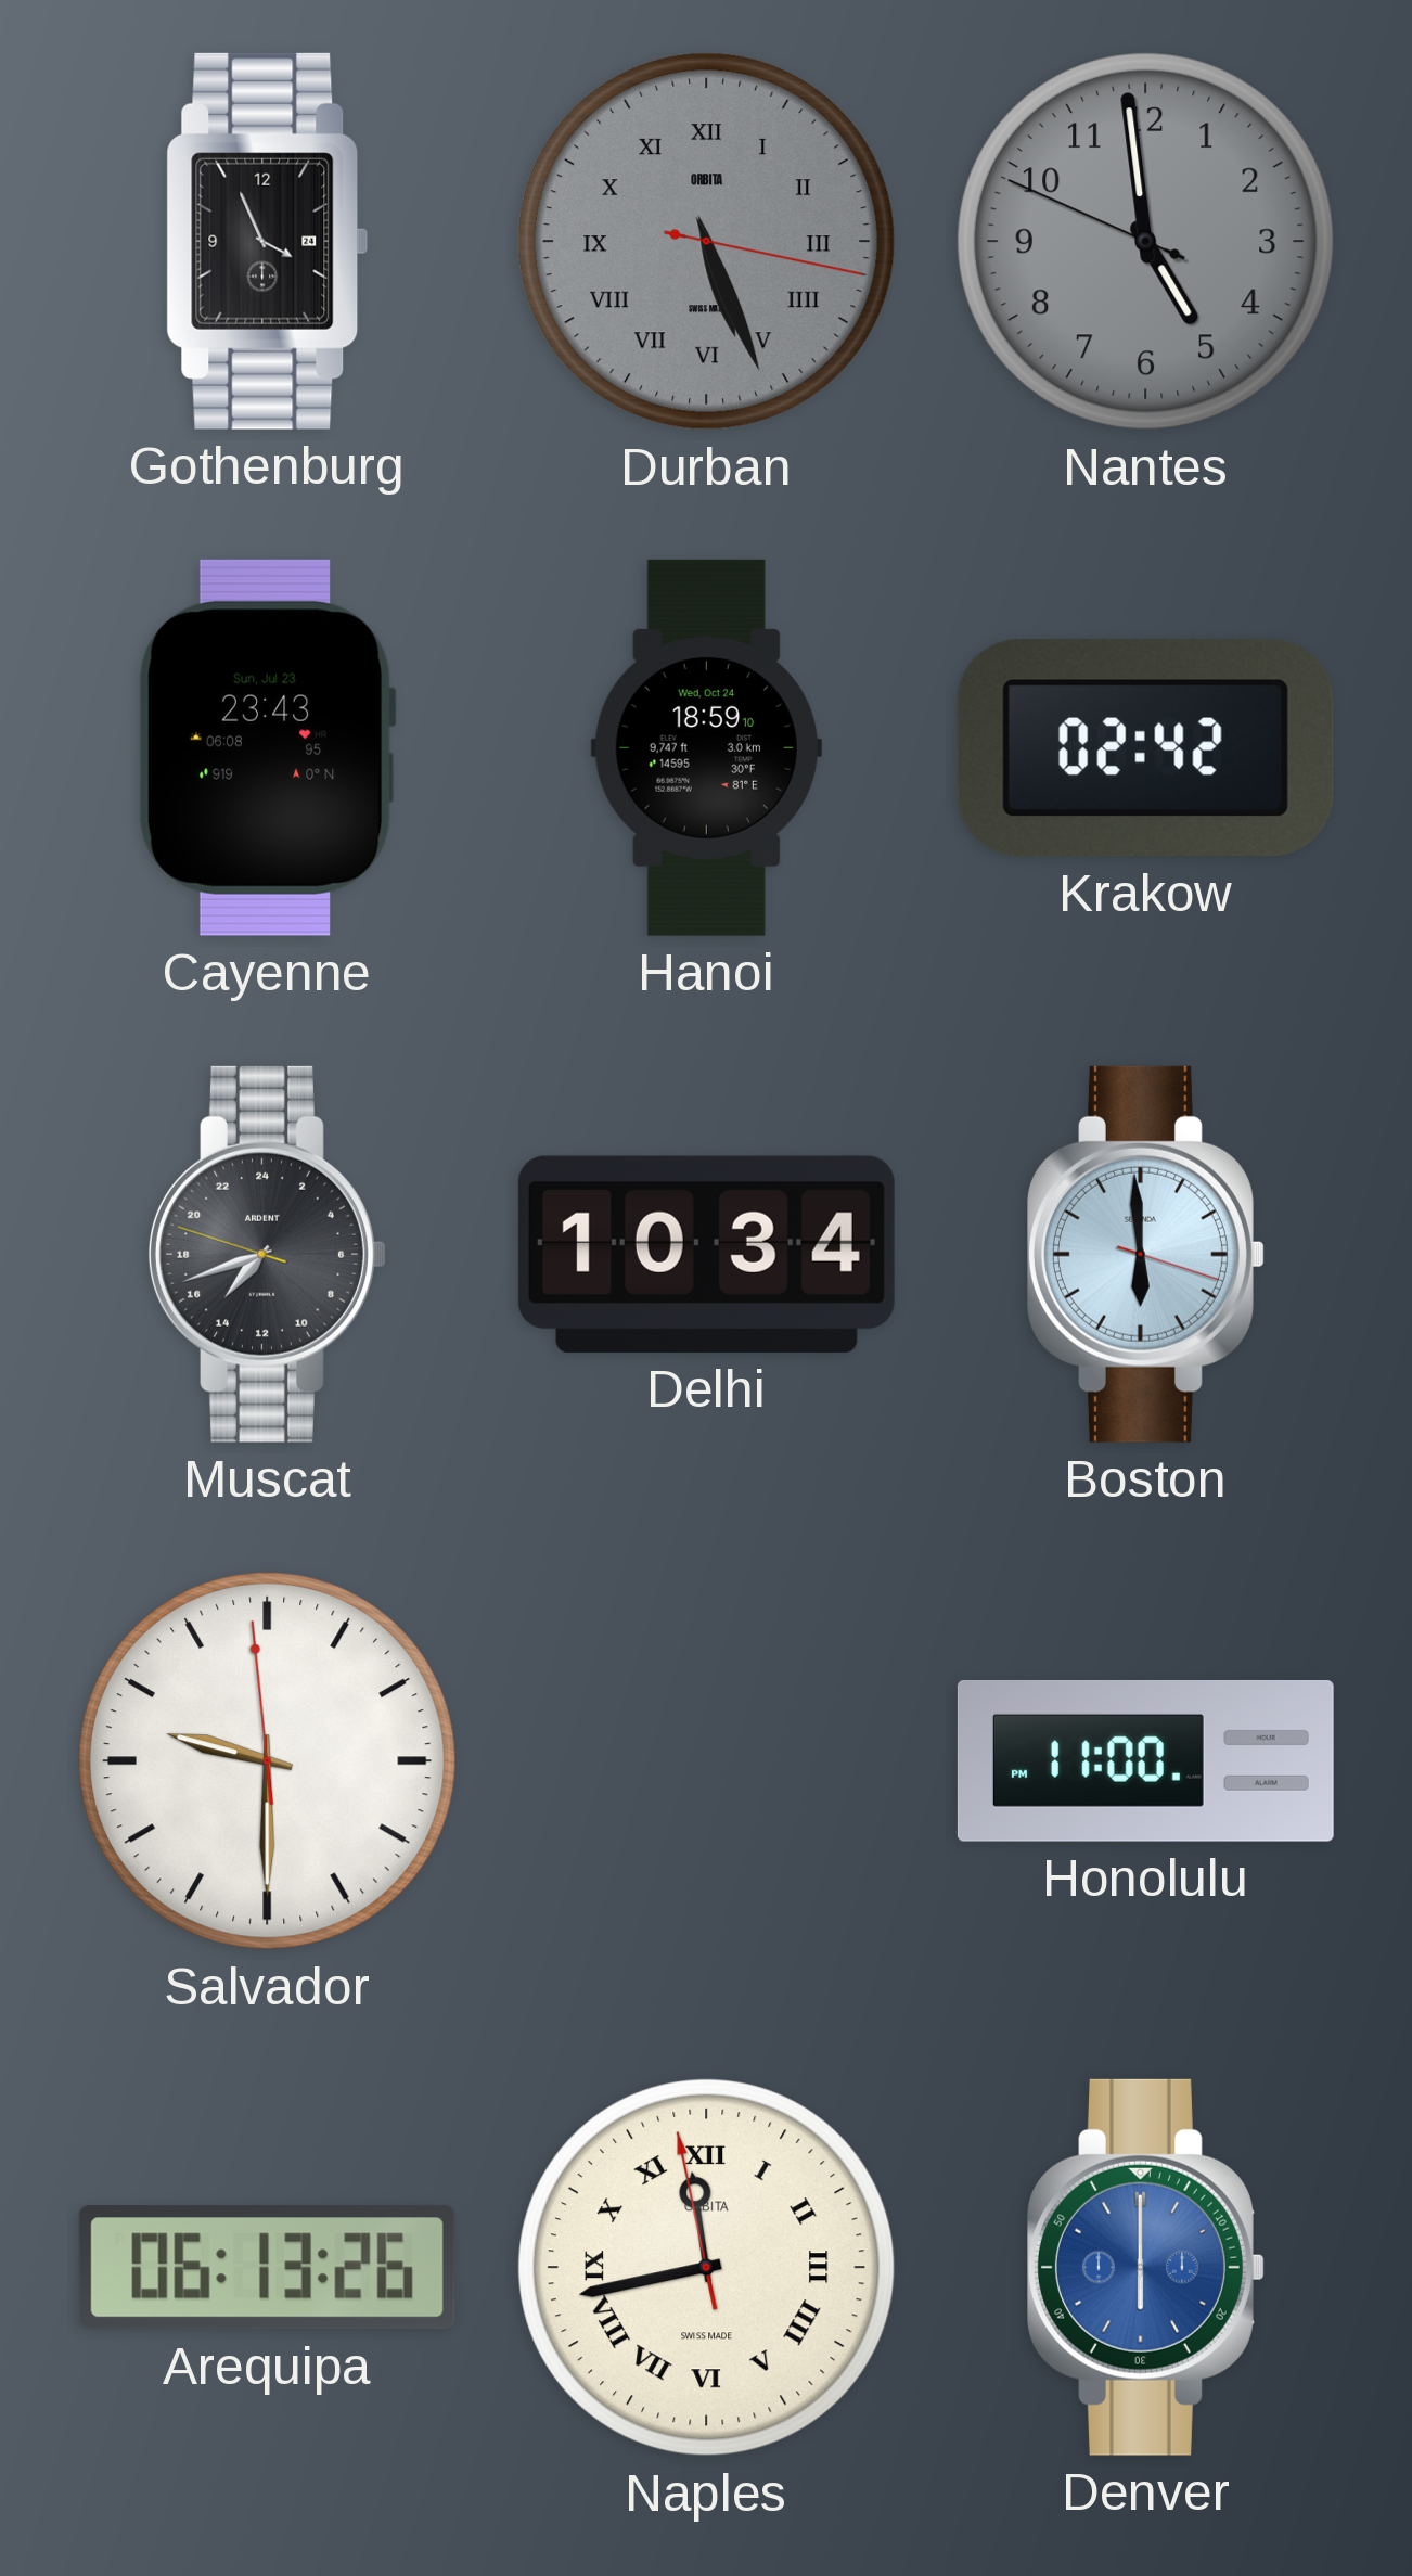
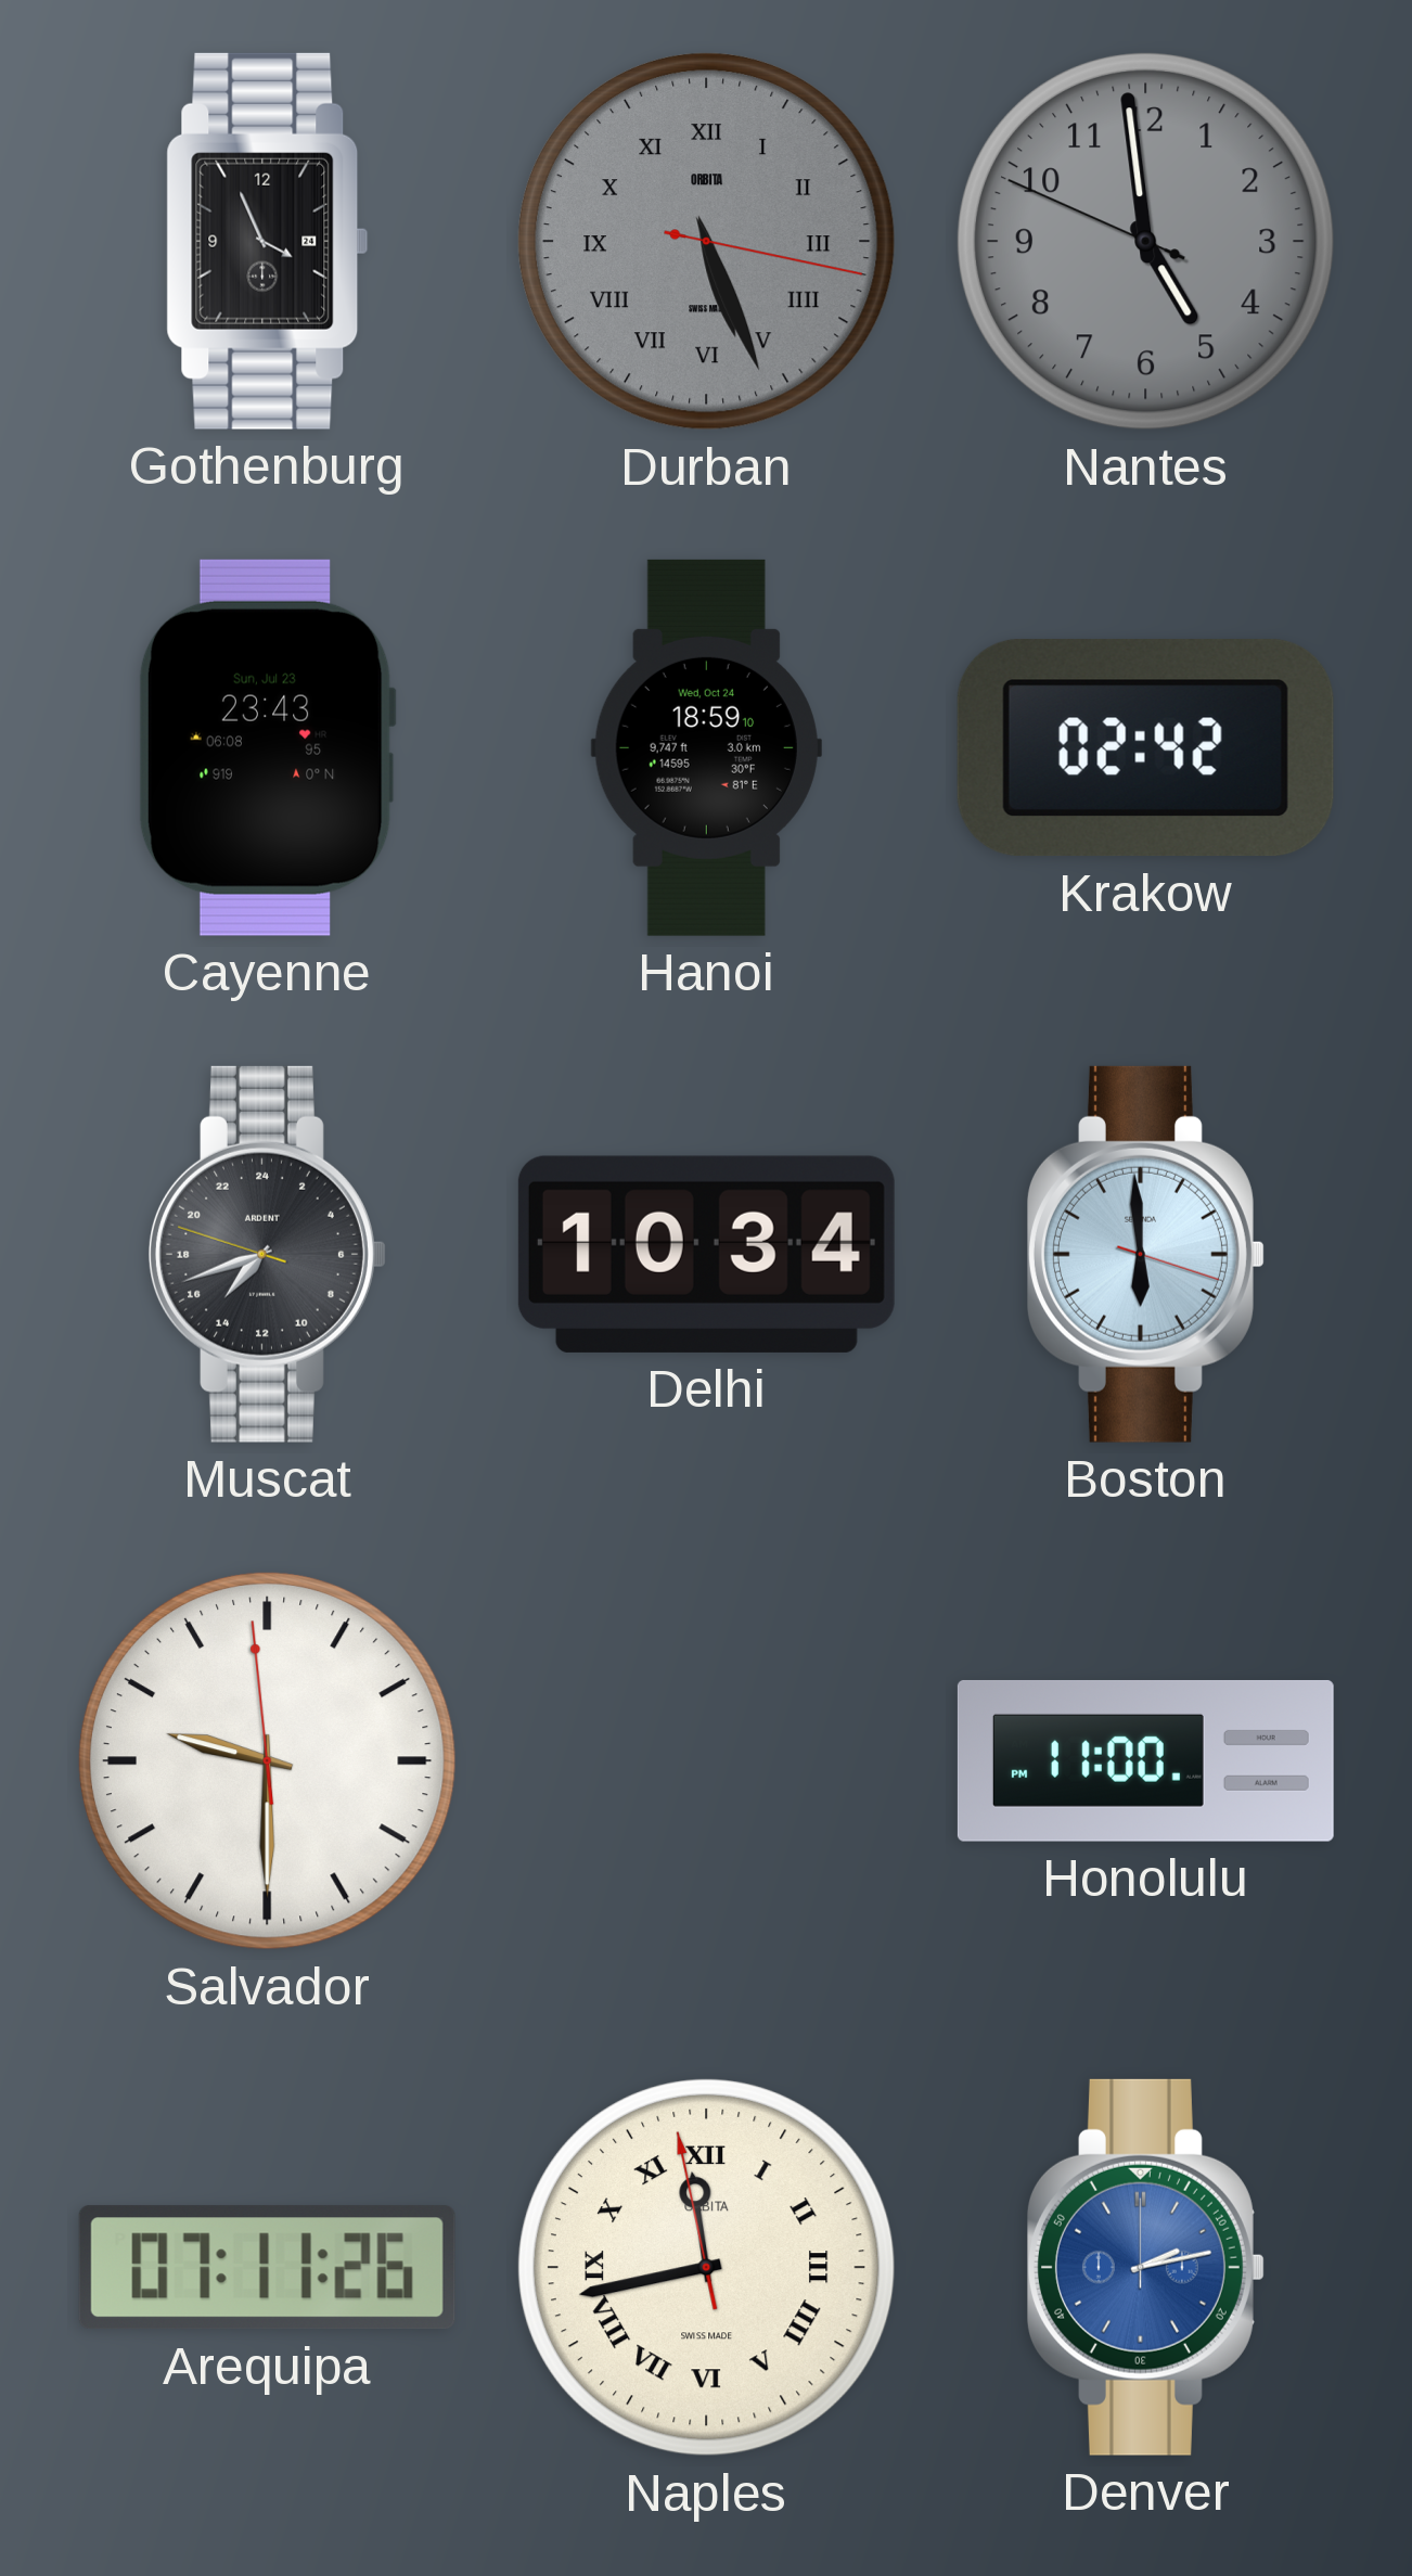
Arequipa: 06:13 -> 07:11
Denver: 6:00 -> 2:13
